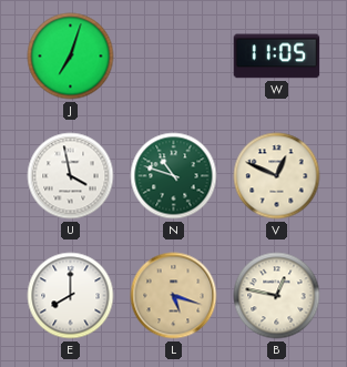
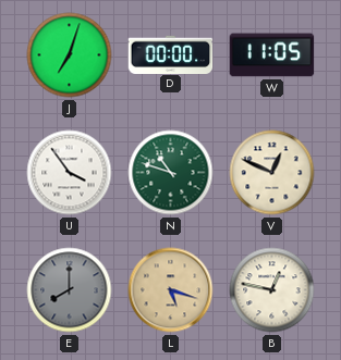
D: none -> 00:00
U: 3:58 -> 3:54
E dial: white -> grey
